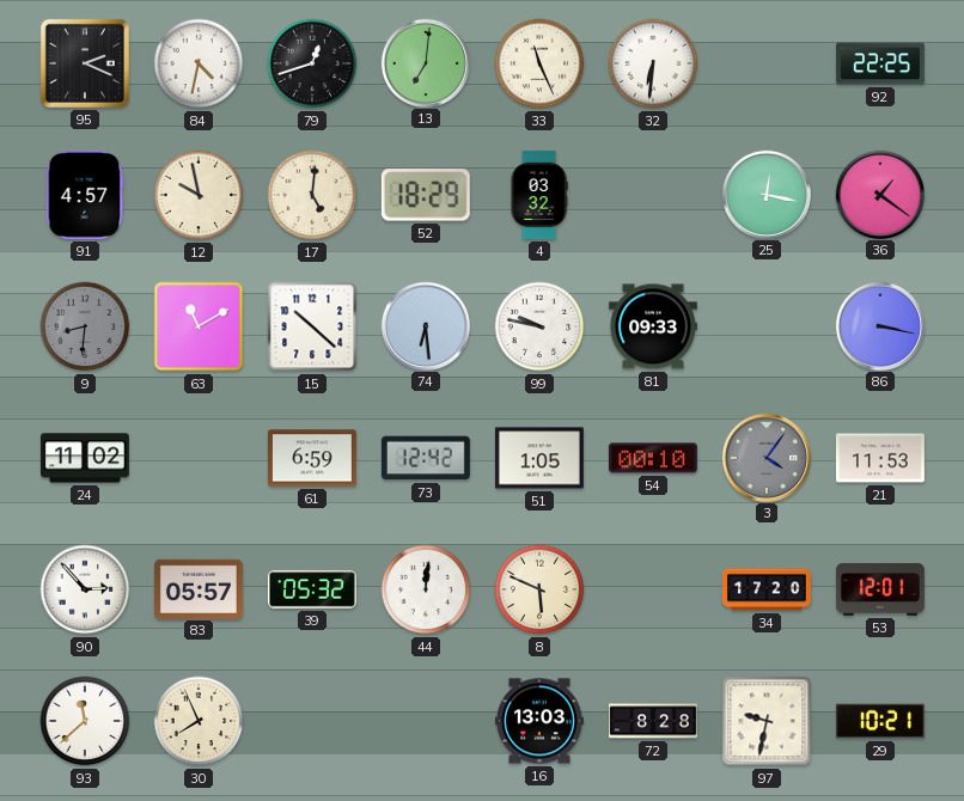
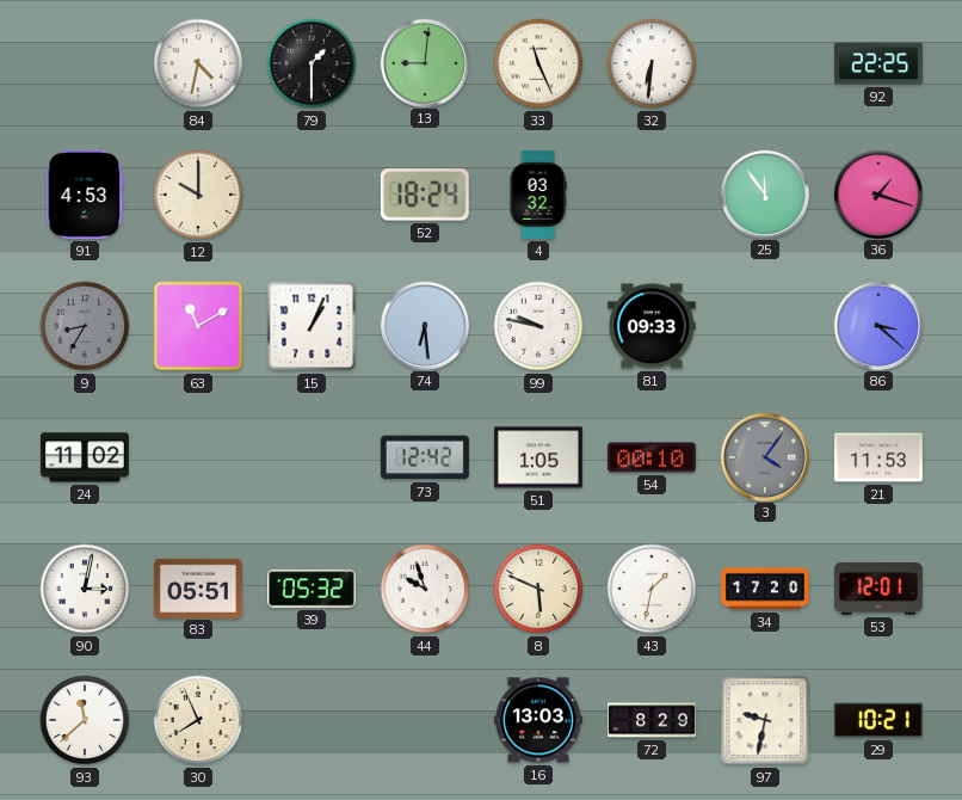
95: 2:19 -> none
79: 12:42 -> 1:30
13: 7:01 -> 9:01
91: 4:57 -> 4:53
12: 9:58 -> 10:00
17: 5:01 -> none
52: 18:29 -> 18:24
25: 12:17 -> 11:54
36: 1:21 -> 1:18
9: 8:31 -> 8:35
15: 10:22 -> 1:04
86: 3:17 -> 3:22
61: 6:59 -> none
90: 2:53 -> 3:02
83: 05:57 -> 05:51
44: 12:01 -> 9:57
43: none -> 1:32
72: 8:28 -> 8:29
